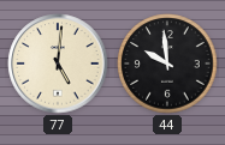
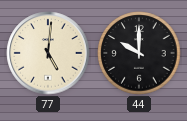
44: 9:59 -> 10:00
